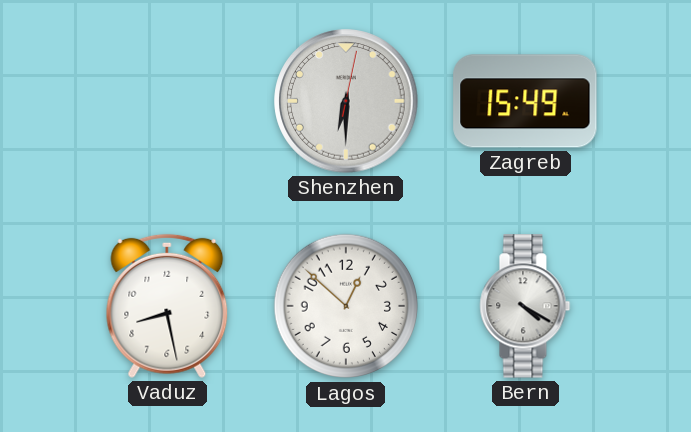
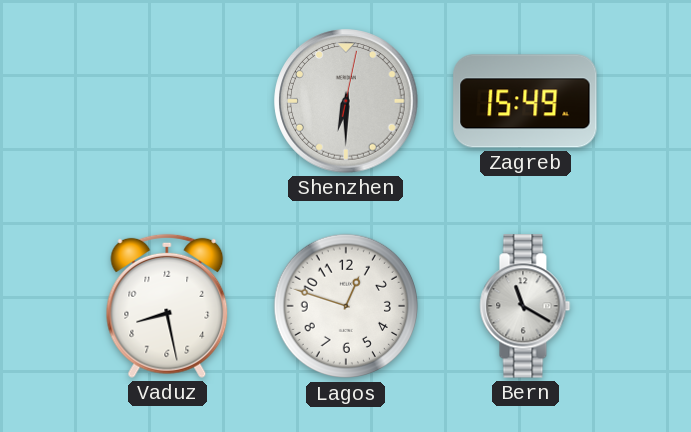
Lagos: 12:52 -> 12:48
Bern: 4:20 -> 11:20
